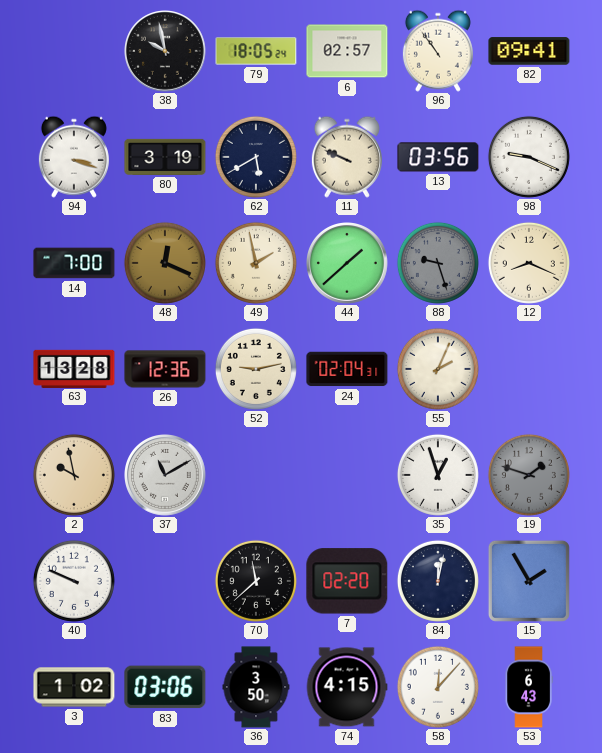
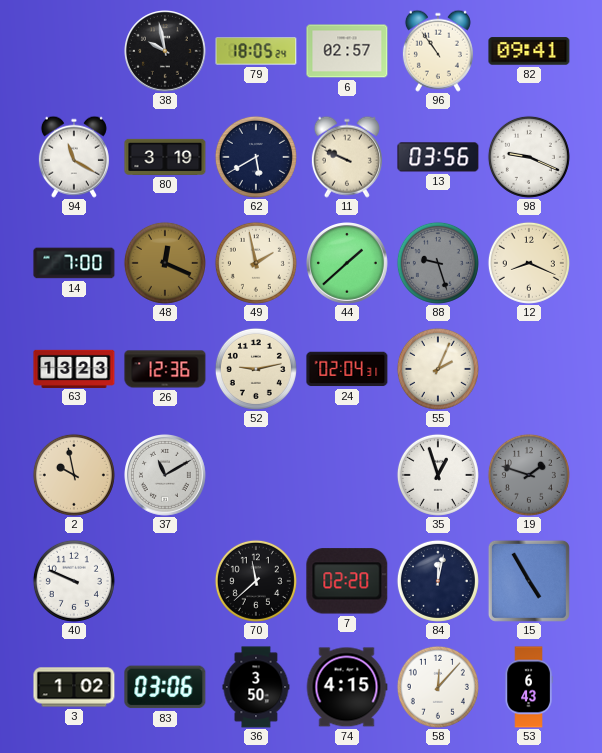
94: 3:18 -> 11:20
63: 13:28 -> 13:23
15: 1:55 -> 4:55
